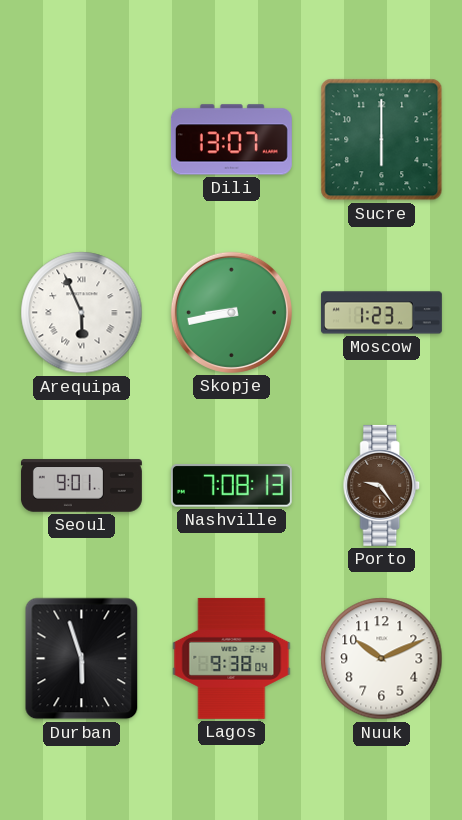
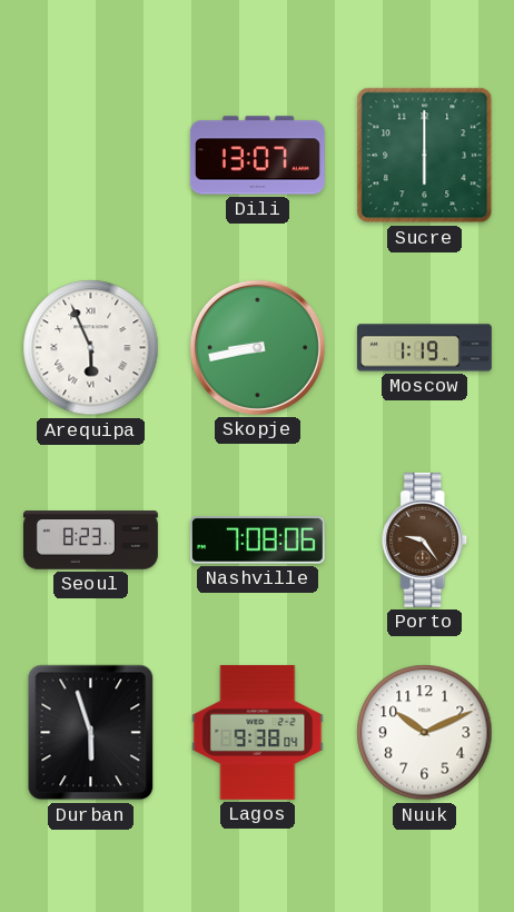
Moscow: 1:23 -> 1:19
Seoul: 9:01 -> 8:23
Nashville: 7:08:13 -> 7:08:06
